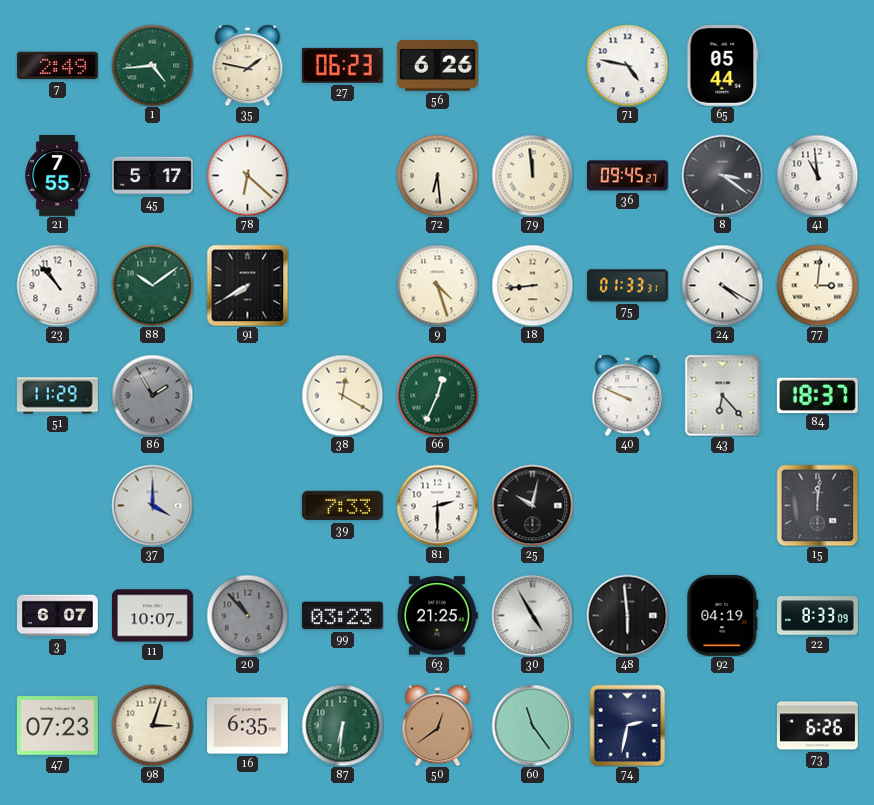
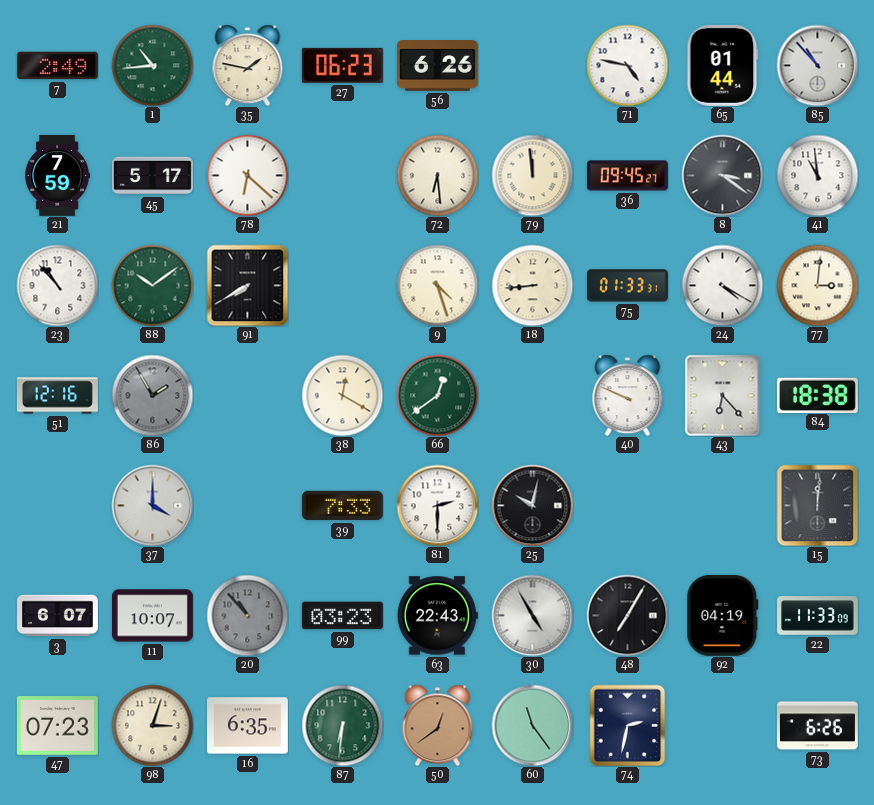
1: 4:44 -> 10:44
65: 05:44 -> 01:44
85: none -> 10:53
21: 7:55 -> 7:59
51: 11:29 -> 12:16
66: 12:34 -> 12:39
84: 18:37 -> 18:38
63: 21:25 -> 22:43
48: 5:59 -> 7:05
22: 8:33 -> 11:33
